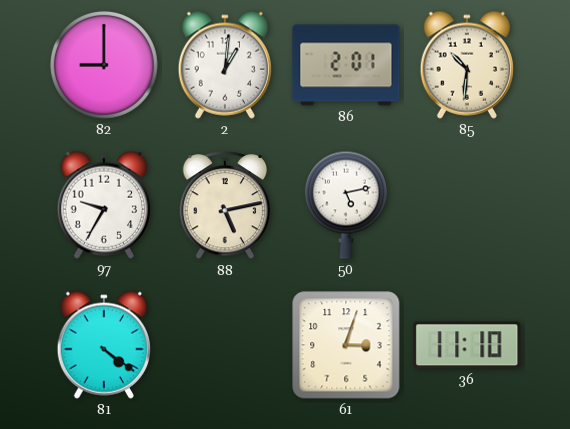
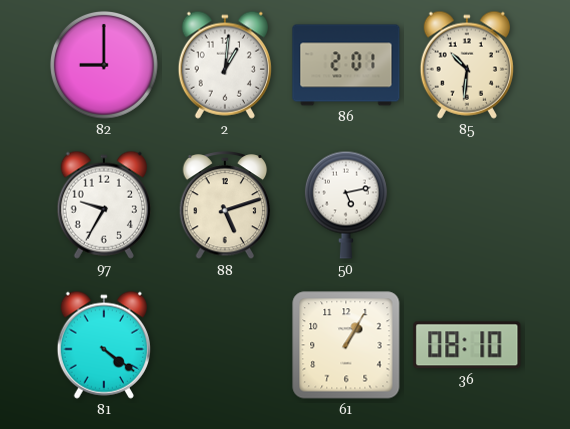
88: 5:13 -> 5:12
61: 3:03 -> 1:05
36: 11:10 -> 08:10
